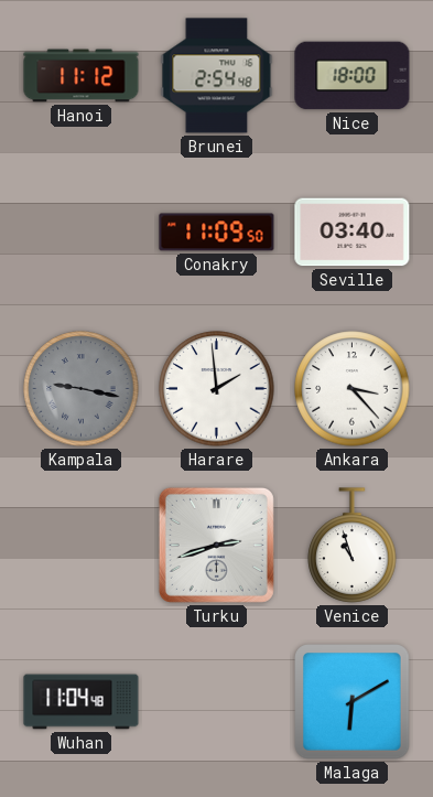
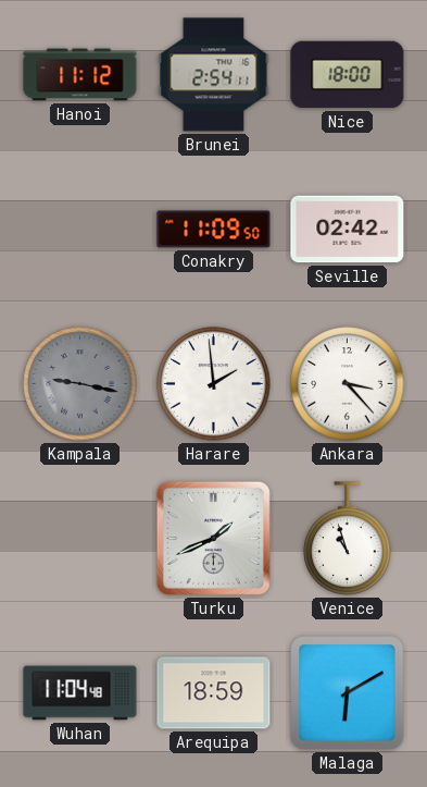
Brunei: 2:54:48 -> 2:54:11
Seville: 03:40 -> 02:42
Turku: 2:42 -> 1:41
Arequipa: none -> 18:59
